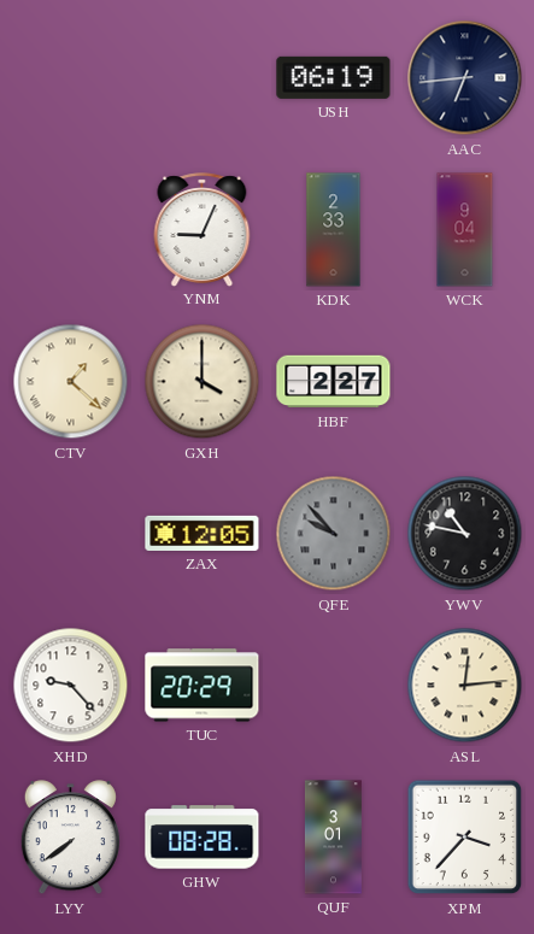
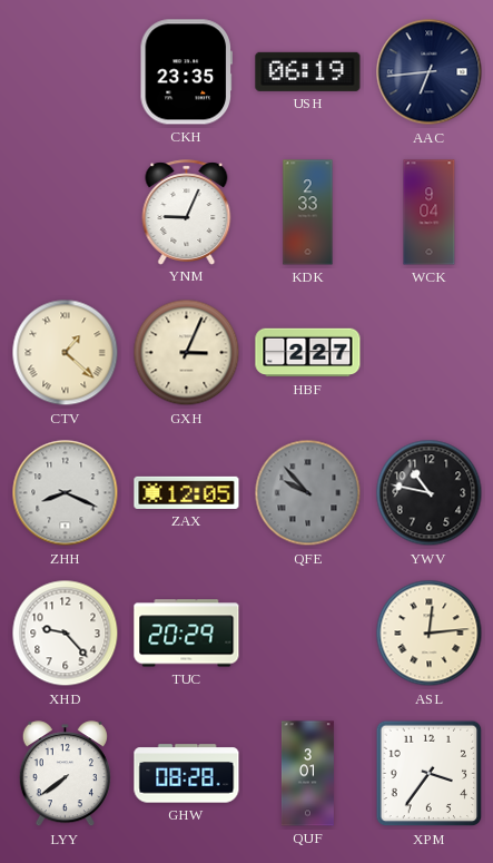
CKH: none -> 23:35
GXH: 4:00 -> 3:04
ZHH: none -> 8:19
XPM: 3:37 -> 3:36
